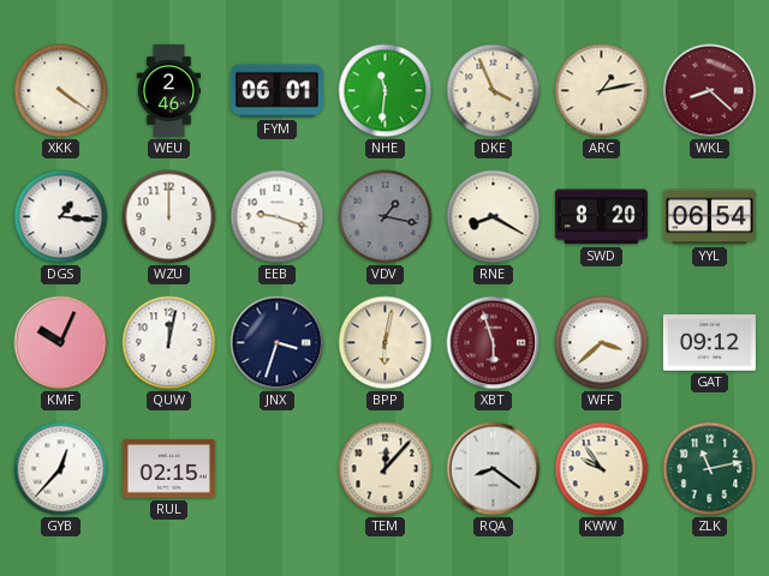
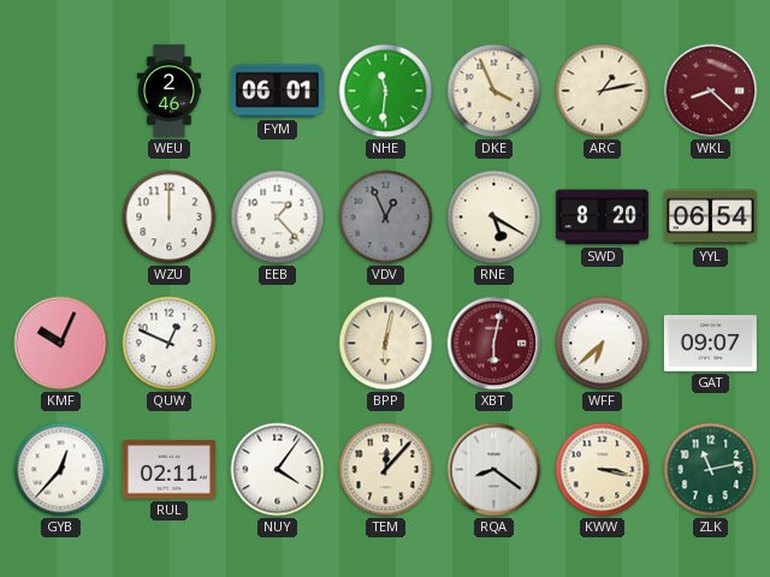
XKK: 4:21 -> none
DGS: 1:16 -> none
EEB: 9:18 -> 1:23
VDV: 1:17 -> 12:56
RNE: 8:20 -> 5:20
QUW: 12:02 -> 12:49
JNX: 3:33 -> none
XBT: 5:57 -> 6:02
WFF: 3:38 -> 6:38
GAT: 09:12 -> 09:07
RUL: 02:15 -> 02:11
NUY: none -> 4:06
KWW: 9:54 -> 3:17
